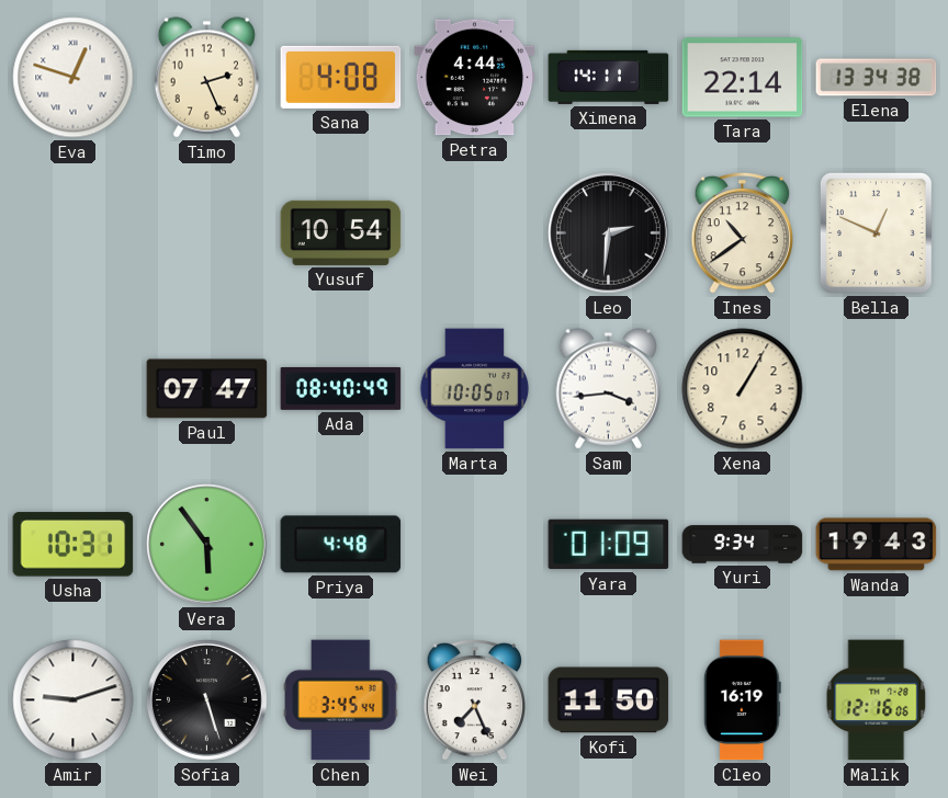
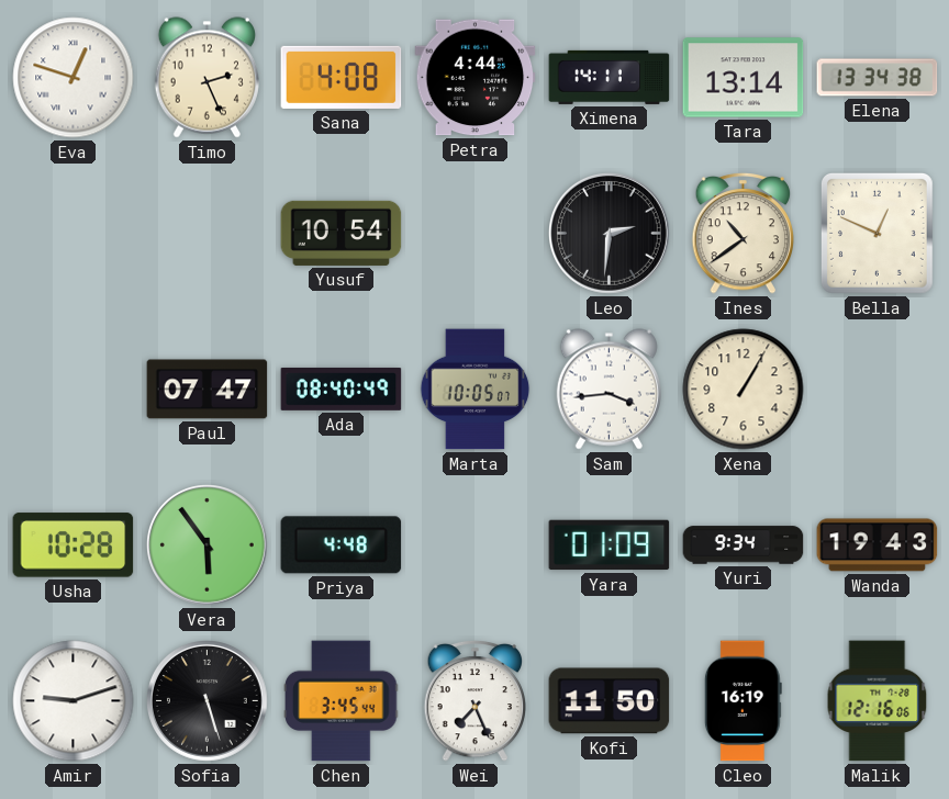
Tara: 22:14 -> 13:14
Usha: 10:31 -> 10:28
